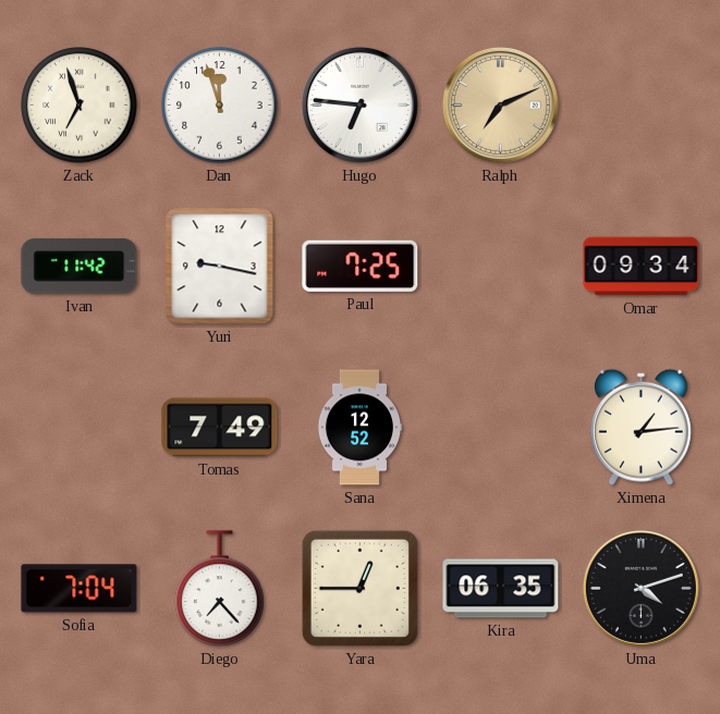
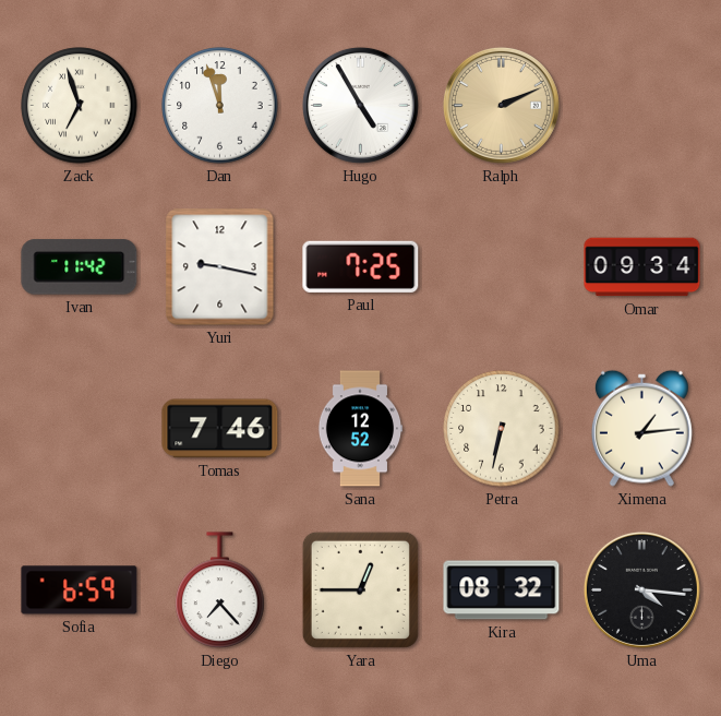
Hugo: 6:46 -> 4:55
Ralph: 7:11 -> 2:11
Tomas: 7:49 -> 7:46
Petra: none -> 6:32
Sofia: 7:04 -> 6:59
Kira: 06:35 -> 08:32
Uma: 4:12 -> 4:16
